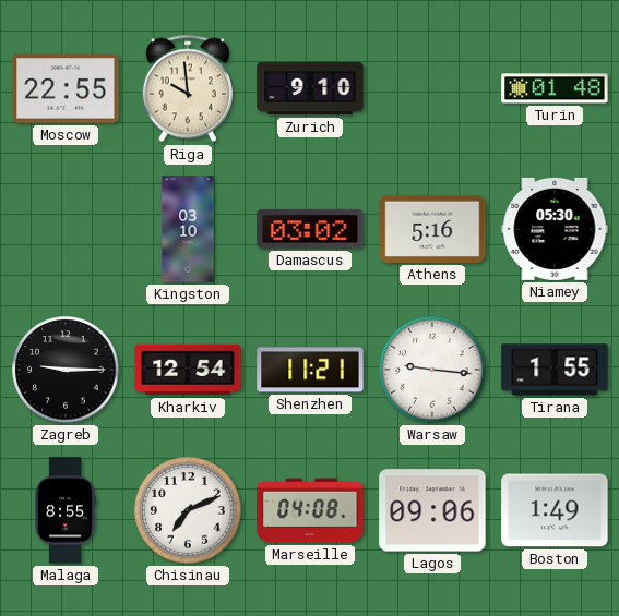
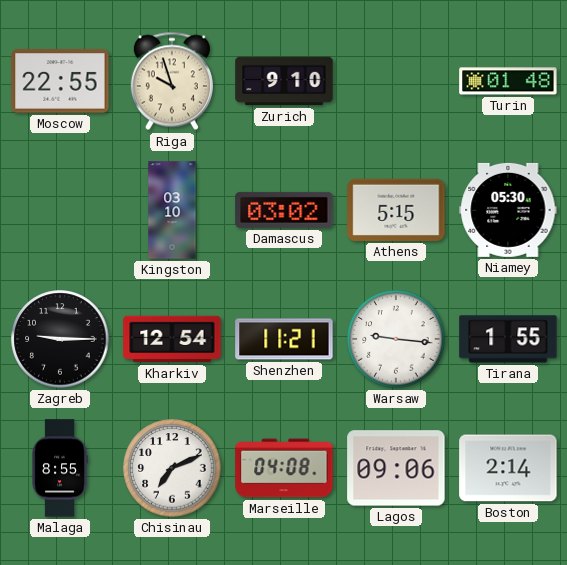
Riga: 9:59 -> 9:57
Athens: 5:16 -> 5:15
Boston: 1:49 -> 2:14
